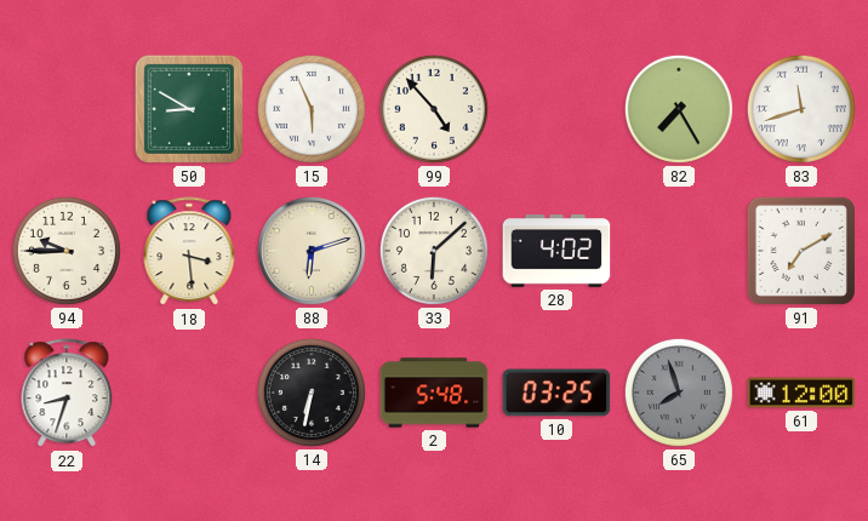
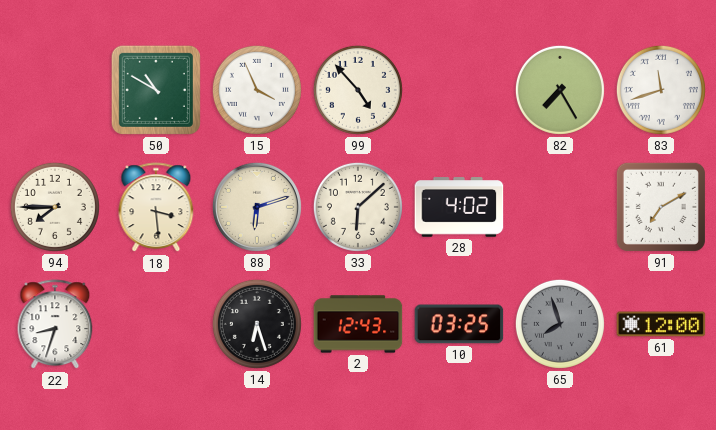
50: 8:50 -> 10:50
15: 5:56 -> 3:56
94: 9:45 -> 7:45
14: 6:32 -> 6:27
2: 5:48 -> 12:43
